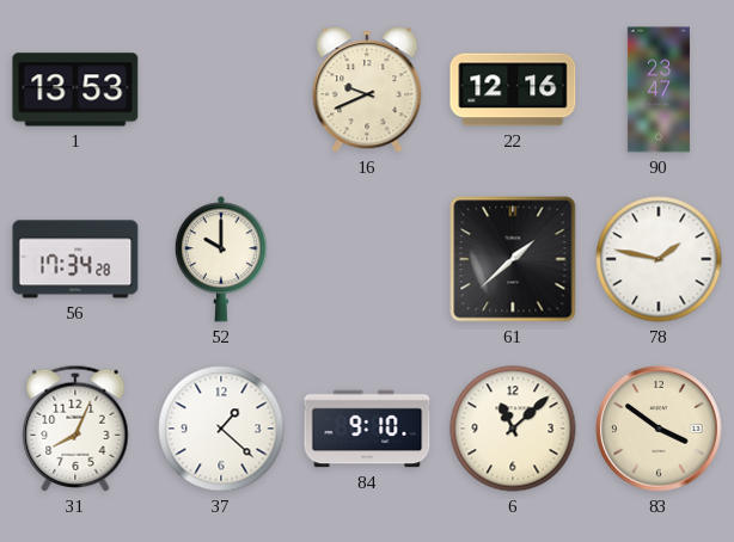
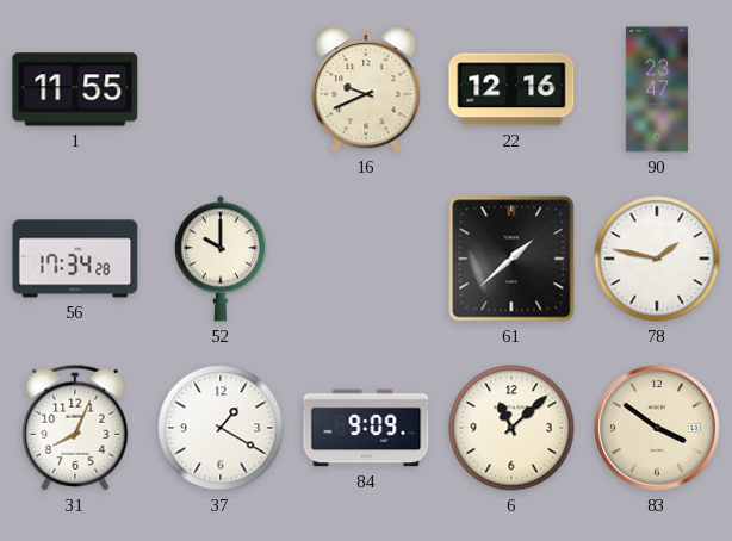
1: 13:53 -> 11:55
37: 1:22 -> 1:20
84: 9:10 -> 9:09
